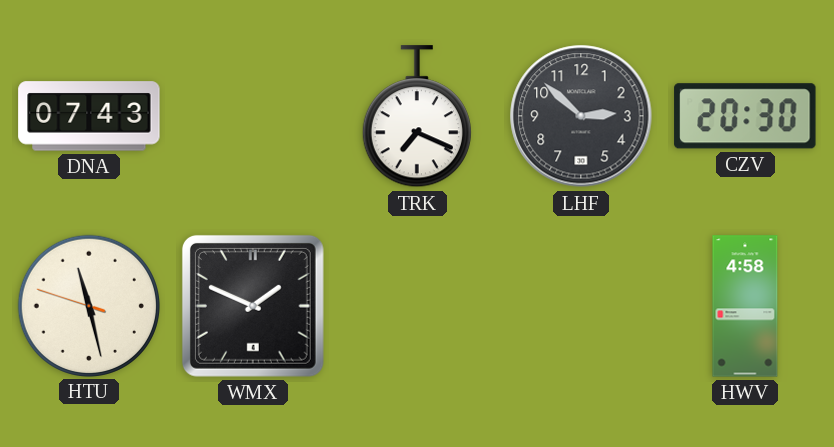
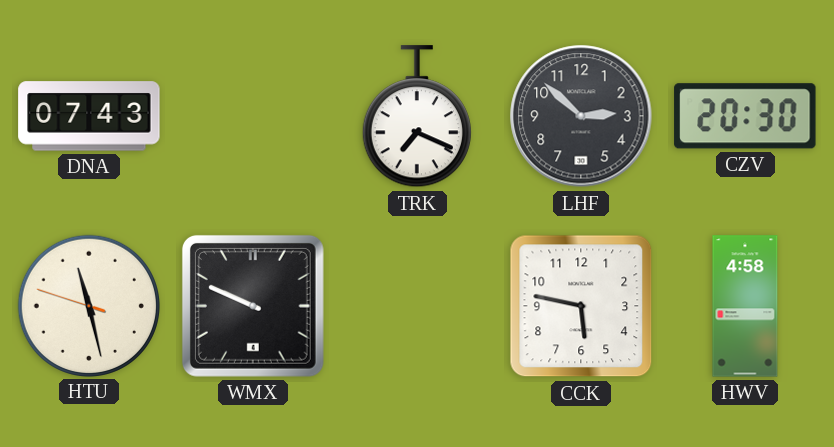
WMX: 1:49 -> 9:49
CCK: none -> 5:47
